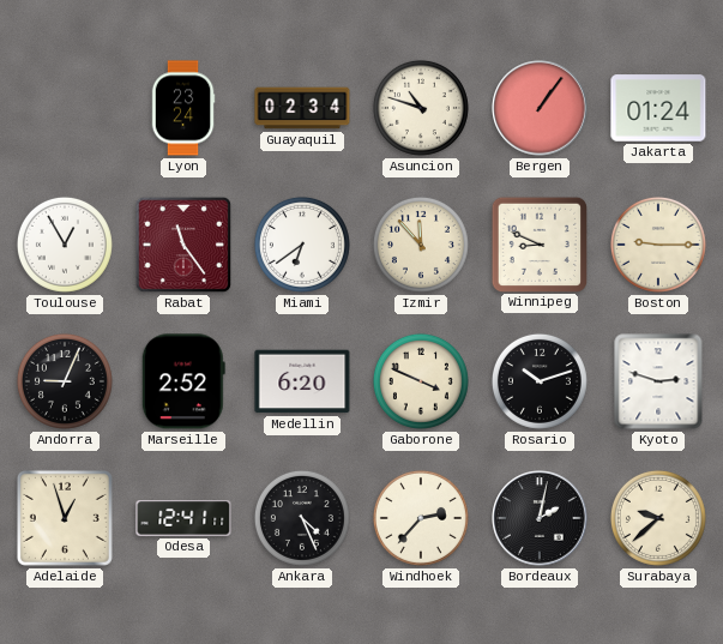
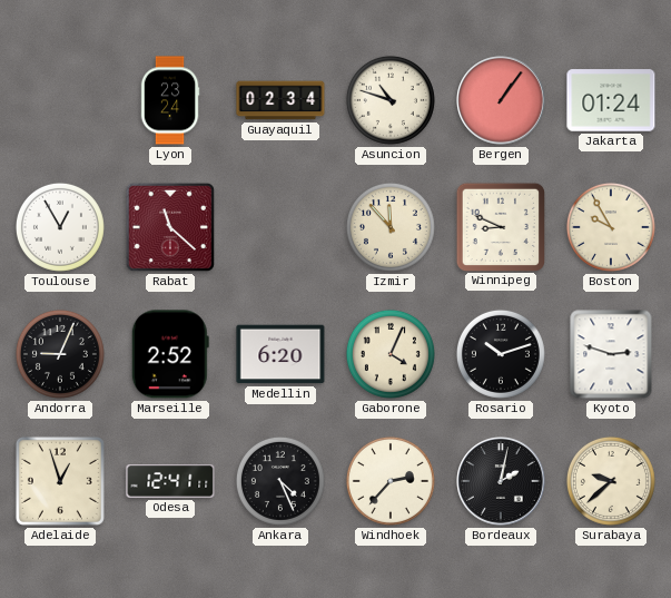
Rabat: 11:24 -> 11:22
Miami: 6:39 -> none
Boston: 9:15 -> 9:55
Gaborone: 3:49 -> 4:04
